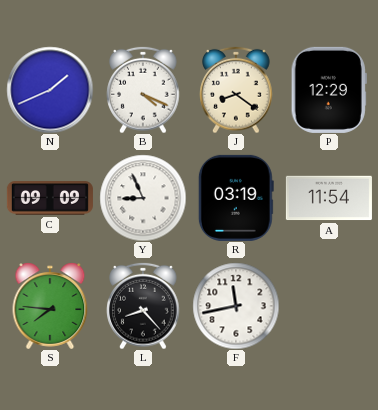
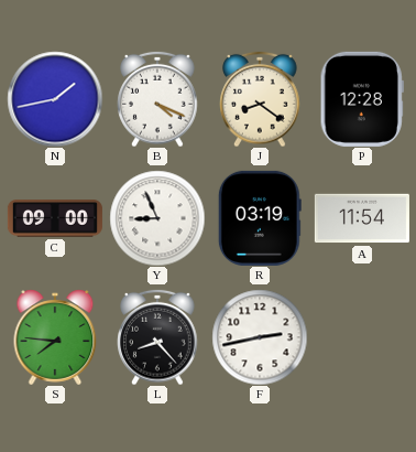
N: 1:41 -> 1:43
P: 12:29 -> 12:28
C: 09:09 -> 09:00
F: 11:43 -> 2:43
